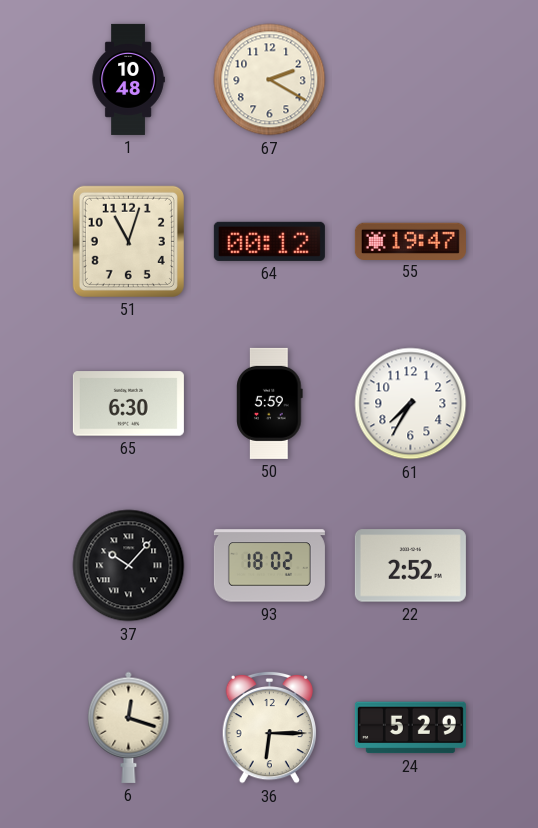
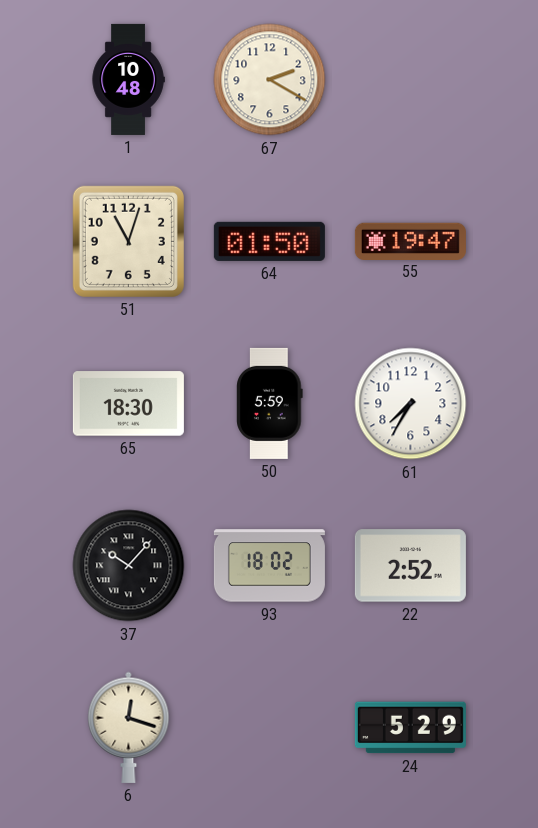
64: 00:12 -> 01:50
65: 6:30 -> 18:30
36: 6:15 -> none
